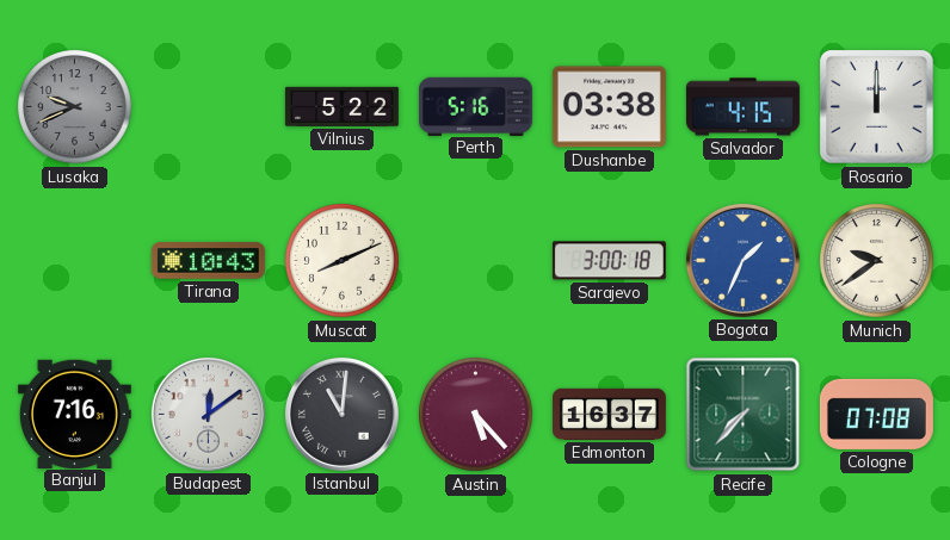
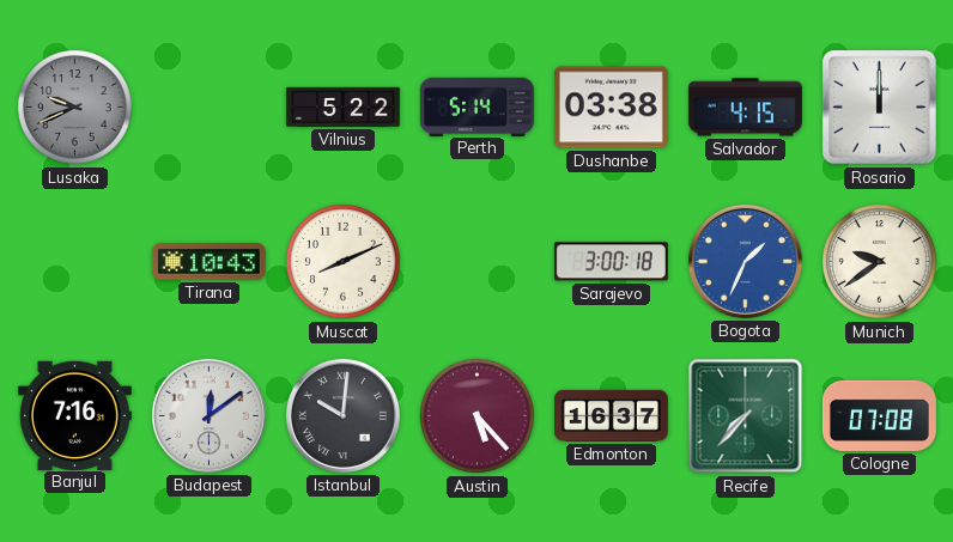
Perth: 5:16 -> 5:14
Istanbul: 11:01 -> 10:01
